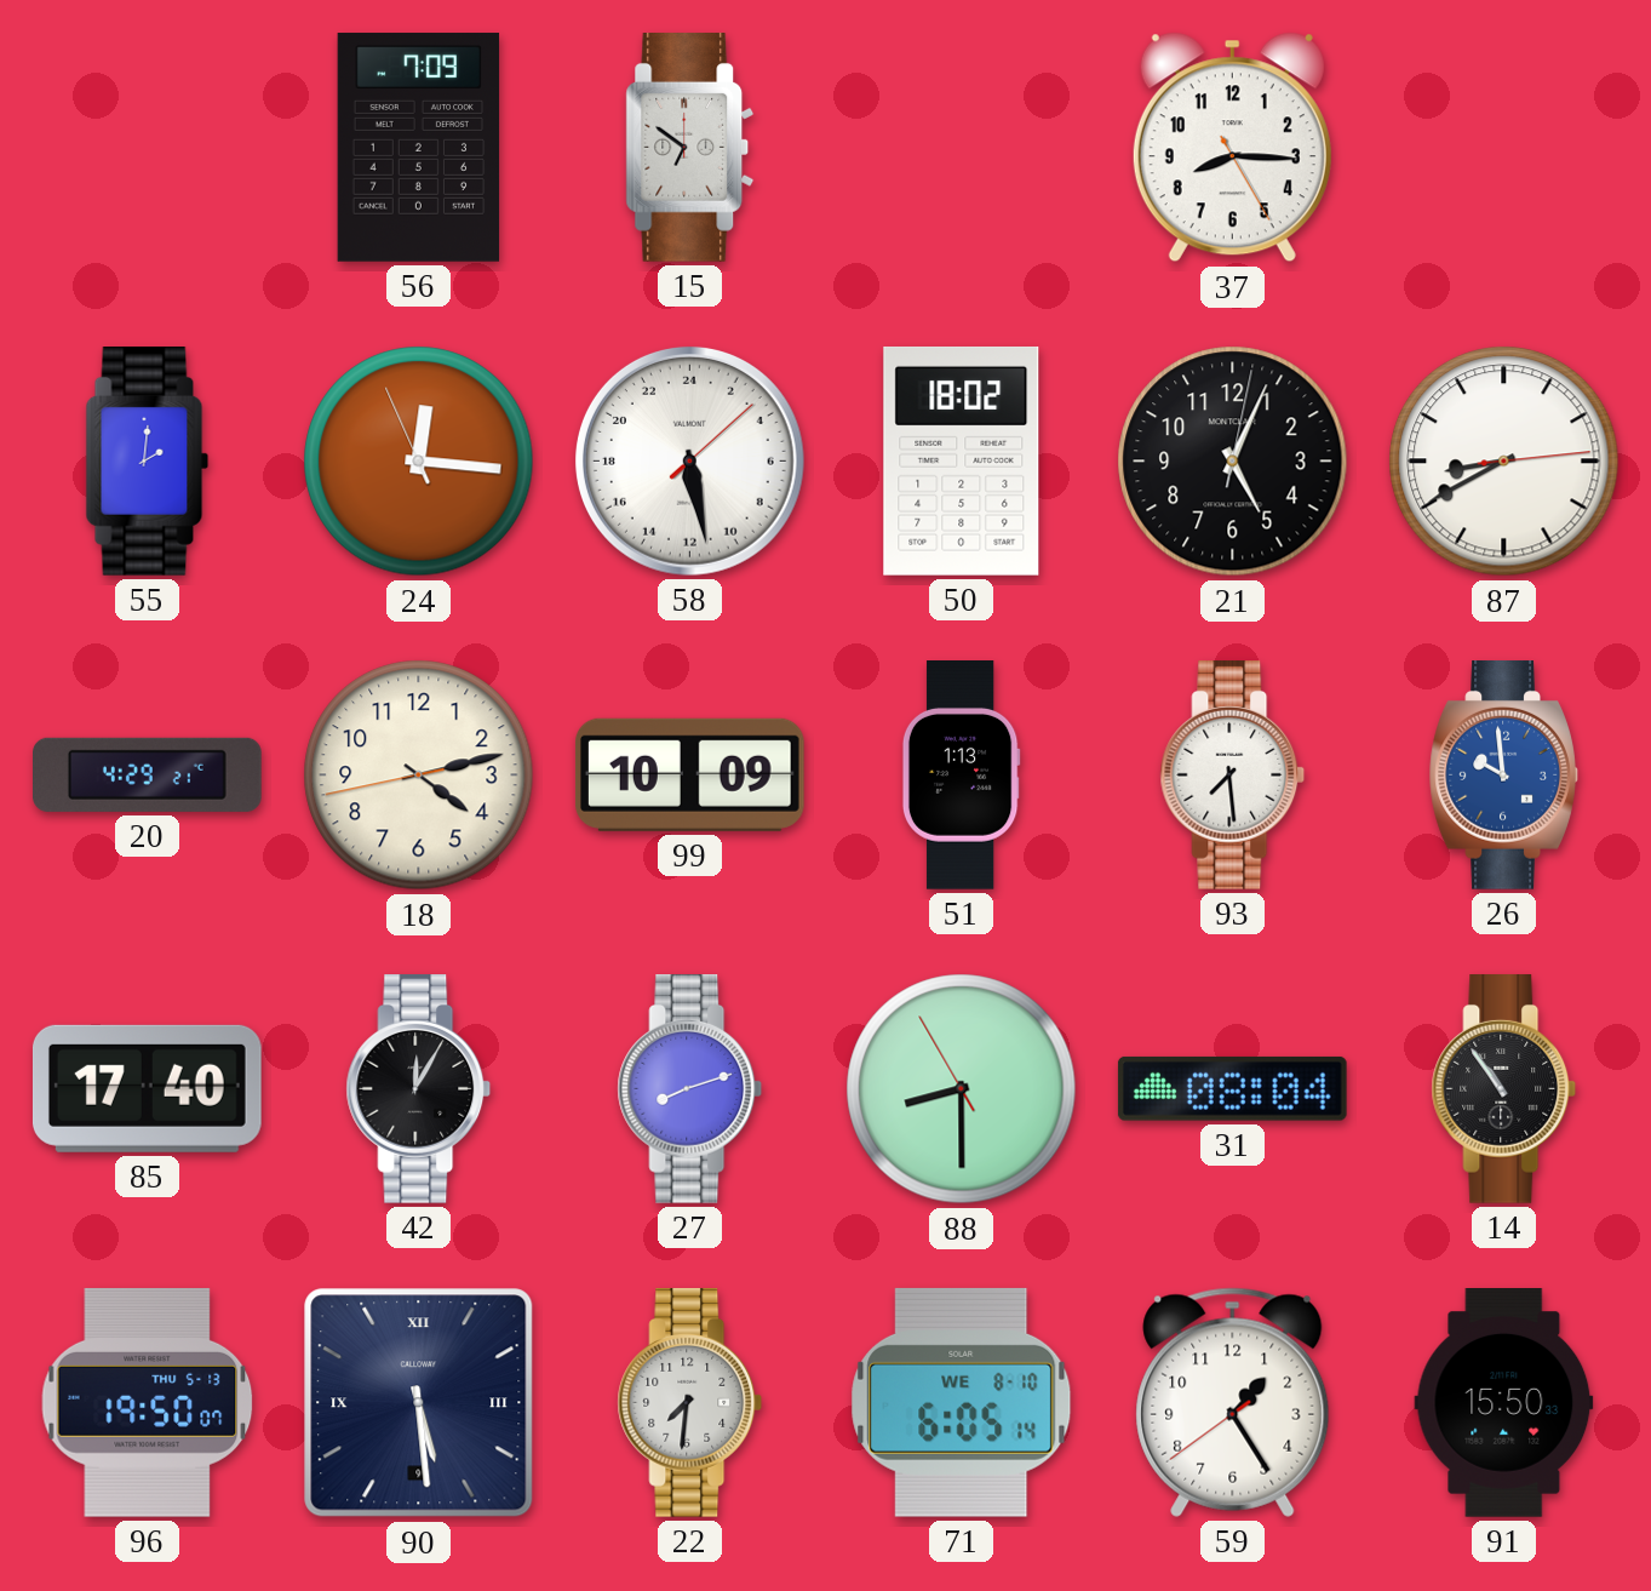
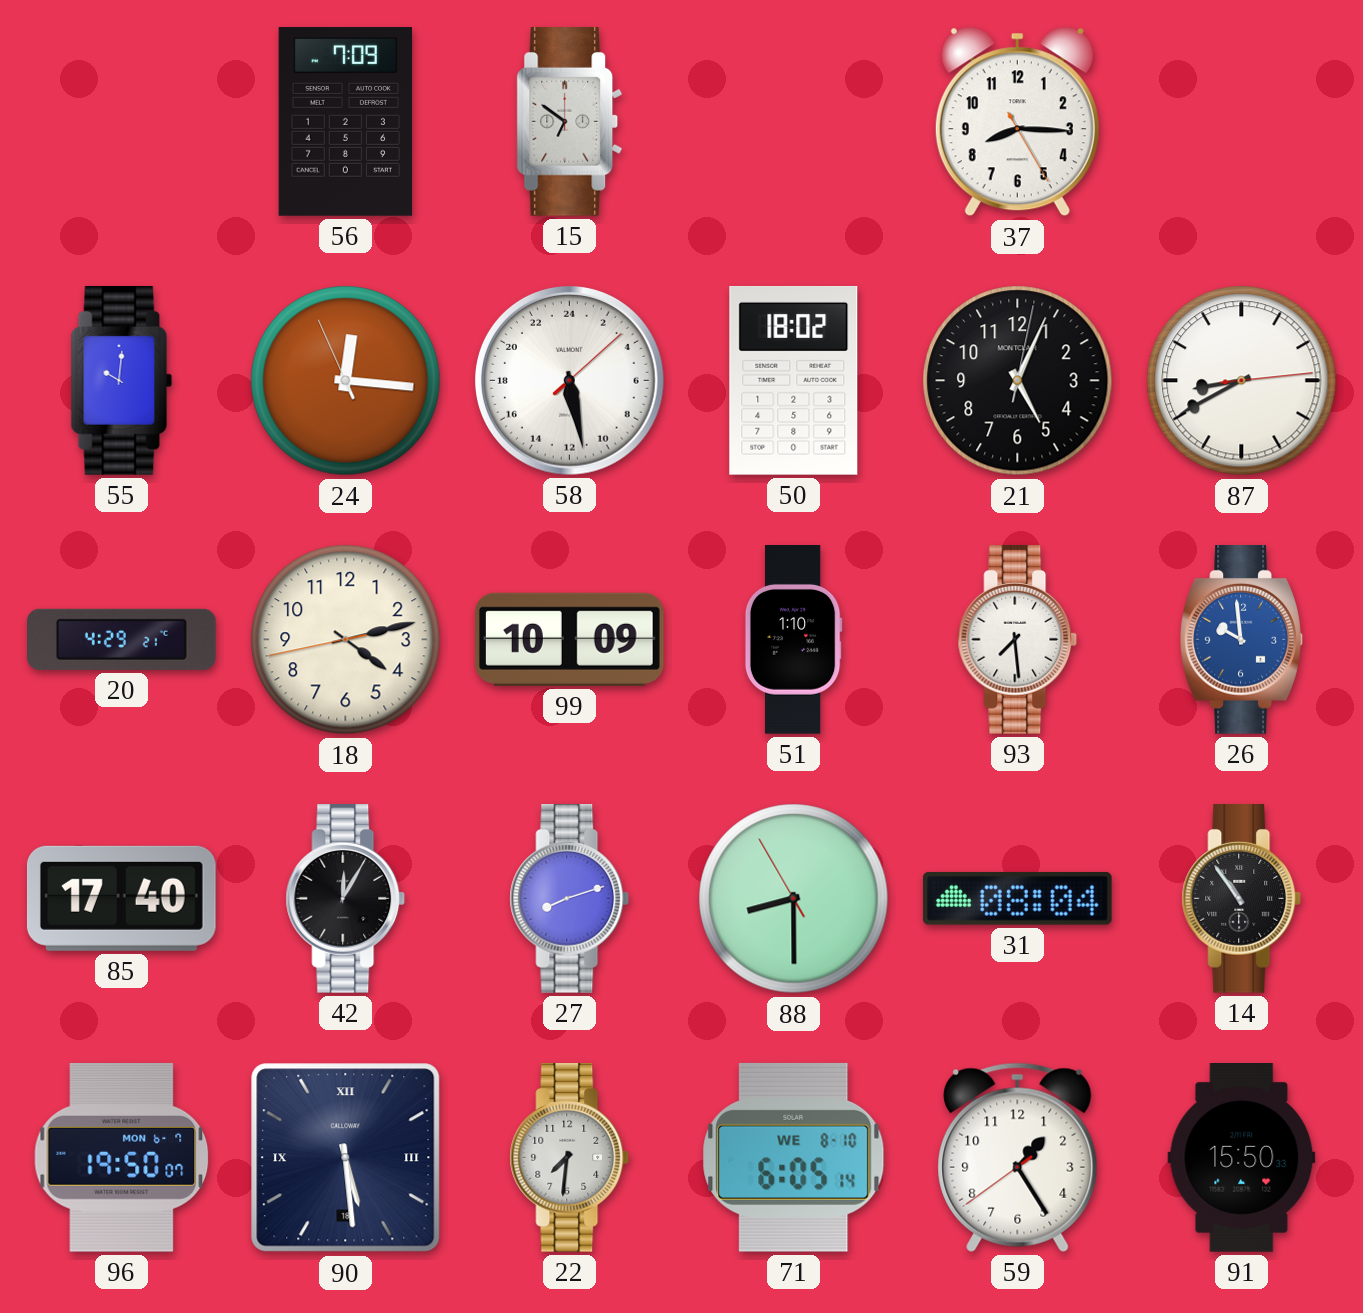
55: 2:01 -> 10:01
51: 1:13 -> 1:10
96 date: THU 5-13 -> MON 6-7
90 date: 9 -> 18
